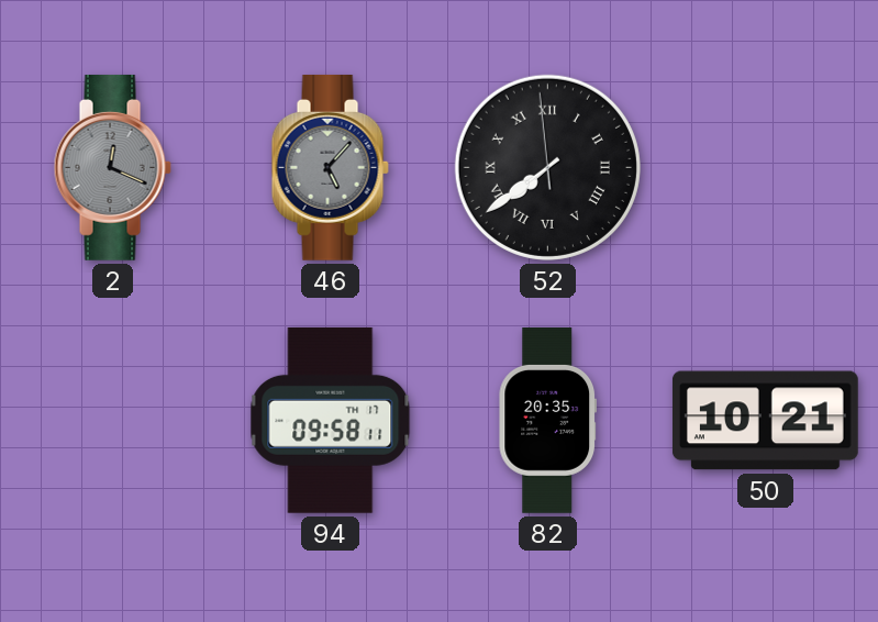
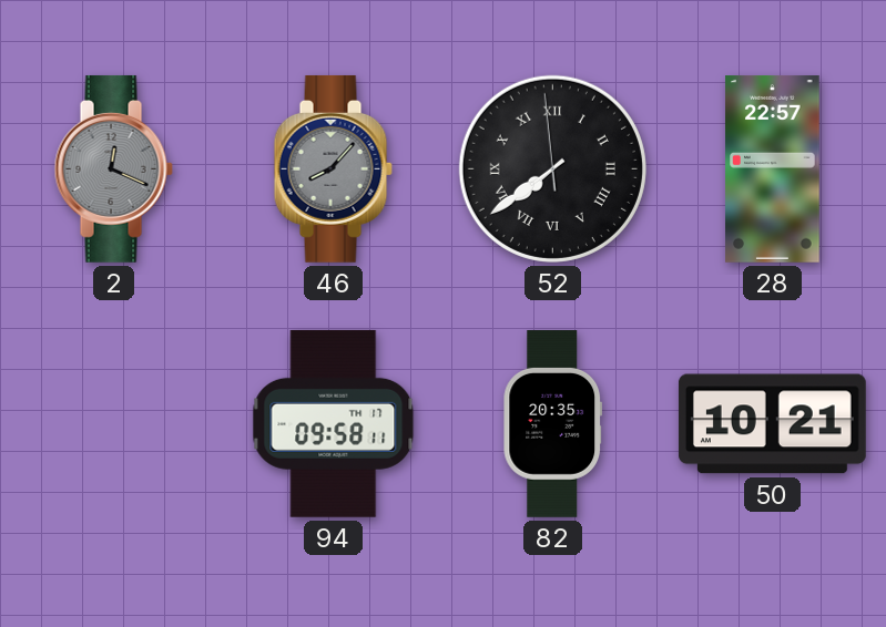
46: 5:07 -> 8:07
28: none -> 22:57
